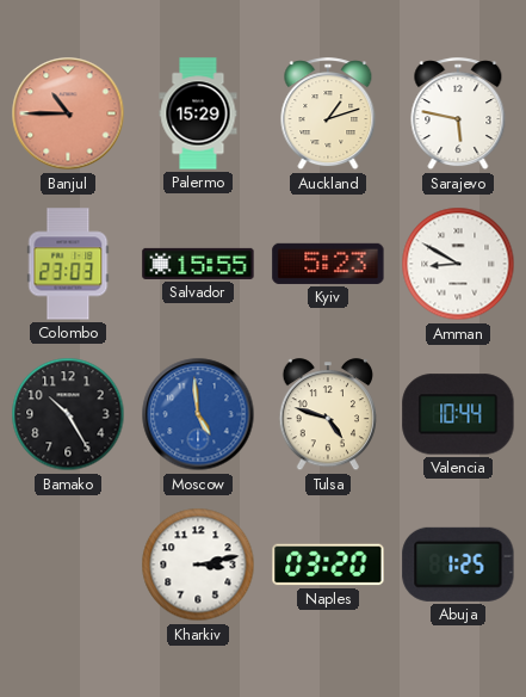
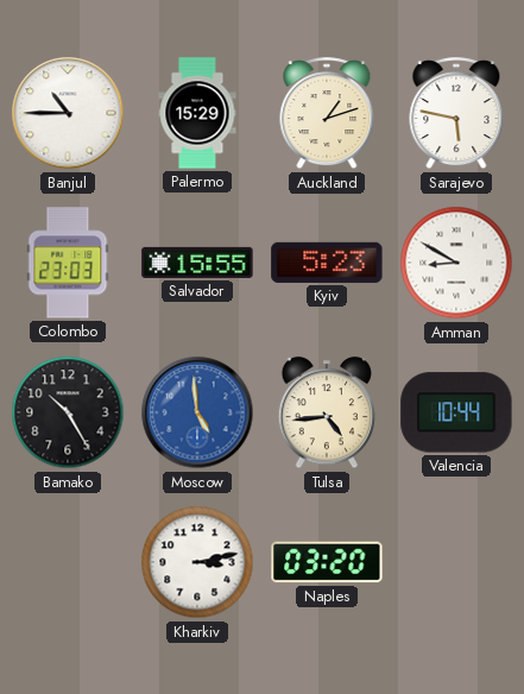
Banjul dial: salmon -> white
Tulsa: 4:48 -> 4:44
Abuja: 1:25 -> none
